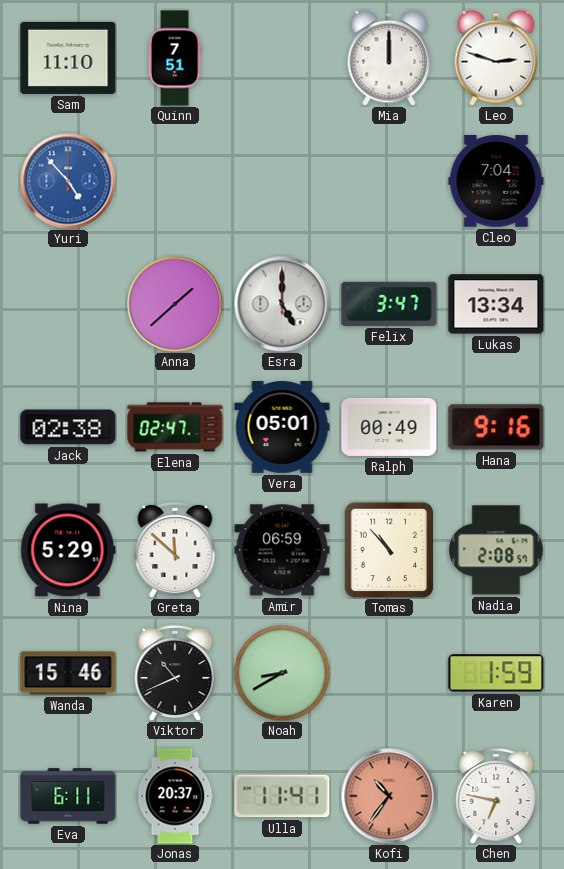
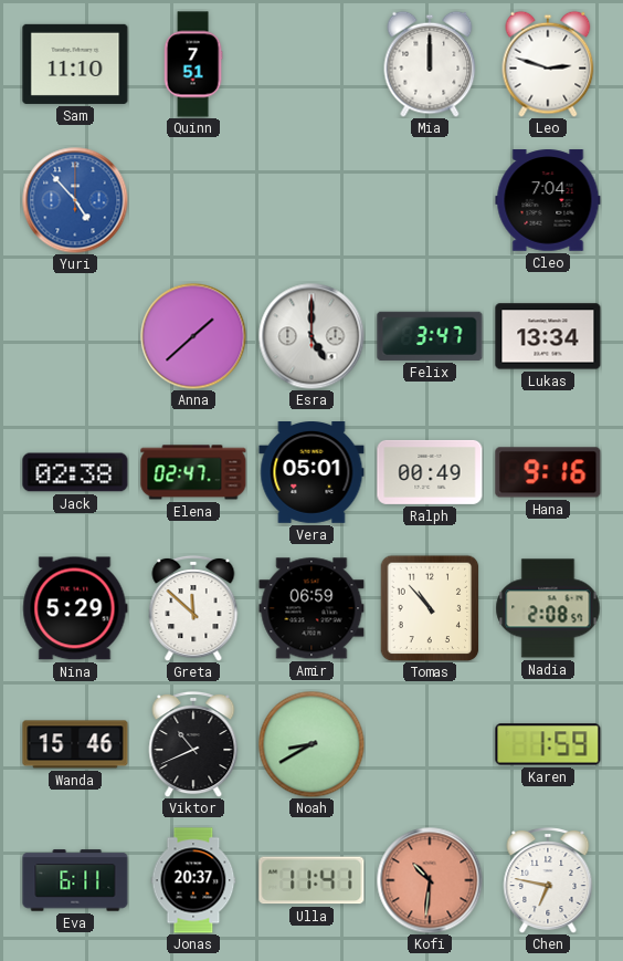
Kofi: 10:36 -> 10:31
